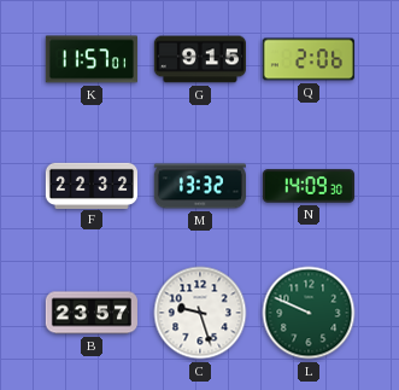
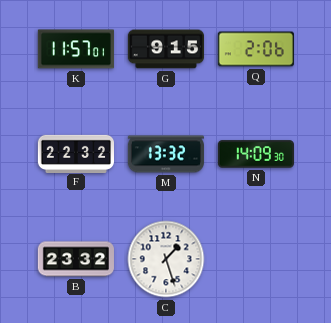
B: 23:57 -> 23:32
C: 9:27 -> 1:27
L: 9:49 -> none
